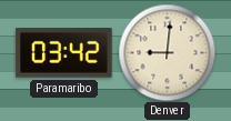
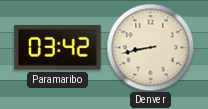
Denver: 9:01 -> 8:43
